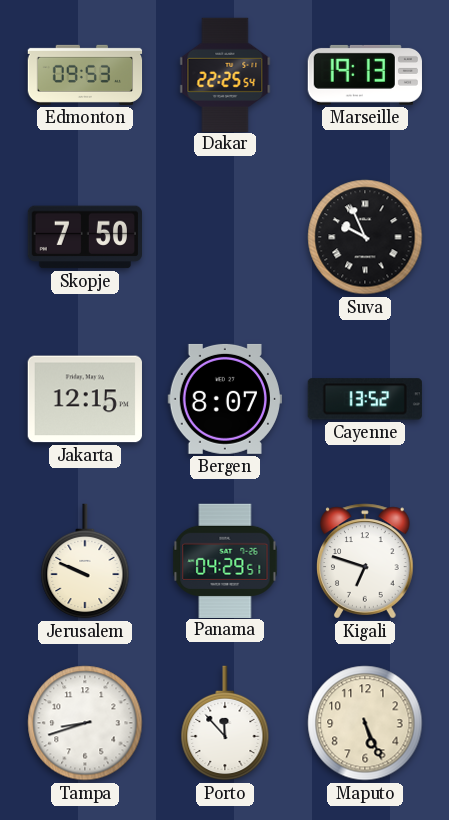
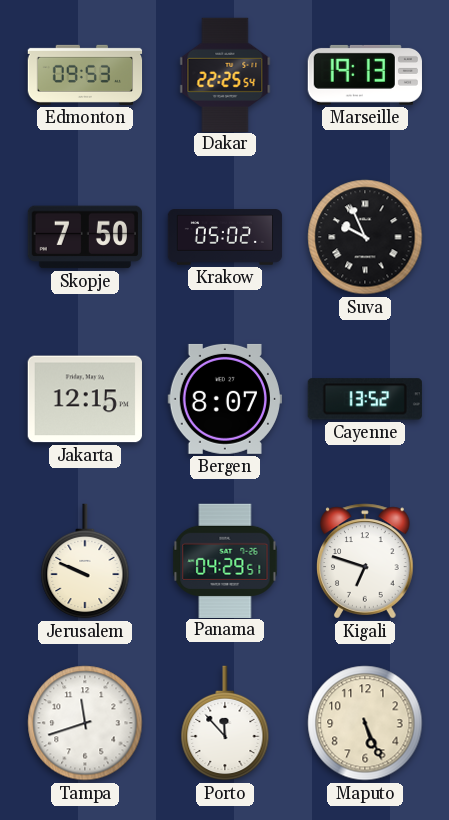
Krakow: none -> 05:02
Tampa: 8:42 -> 11:42
